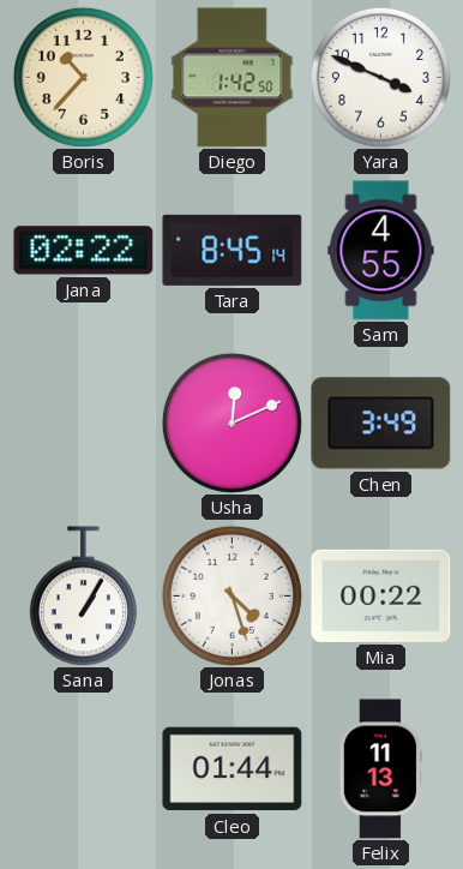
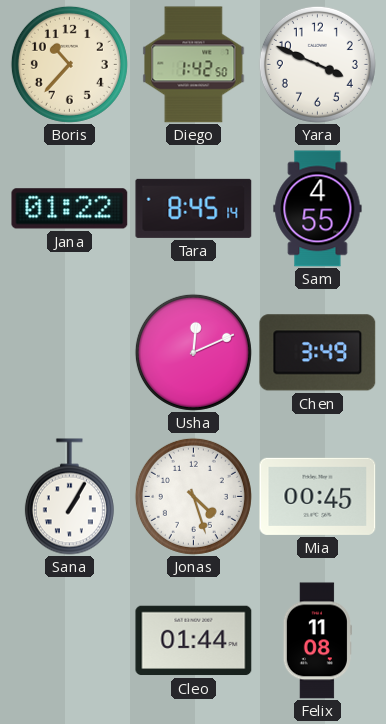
Jana: 02:22 -> 01:22
Mia: 00:22 -> 00:45
Felix: 11:13 -> 11:08
